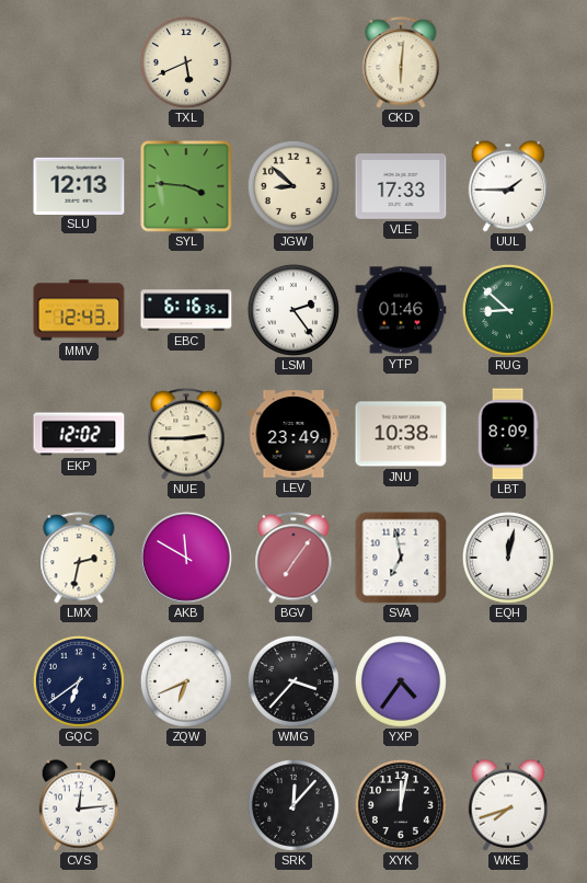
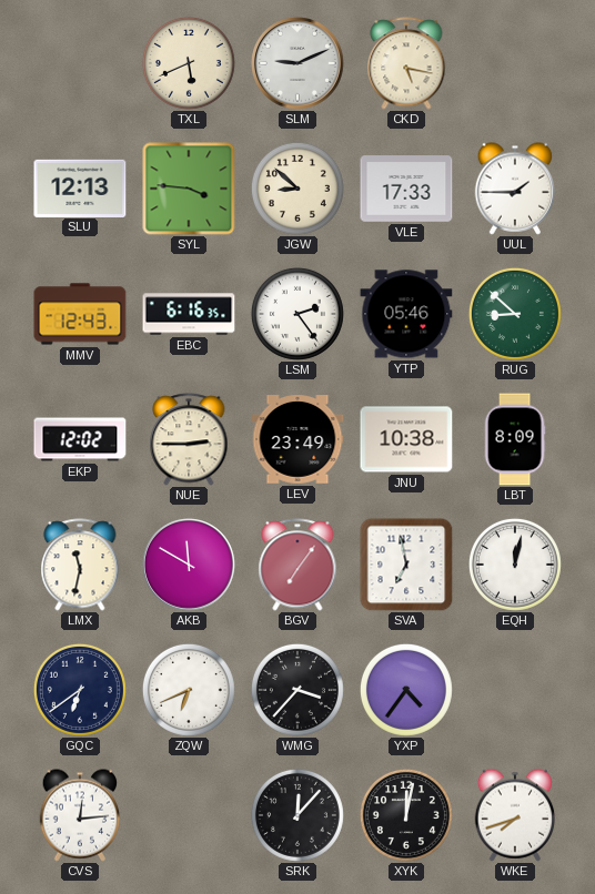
SLM: none -> 9:11
CKD: 6:01 -> 5:17
YTP: 01:46 -> 05:46
LMX: 2:32 -> 11:32
